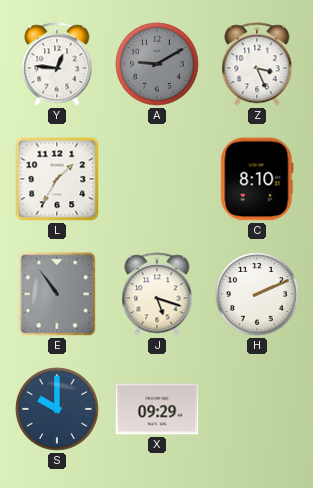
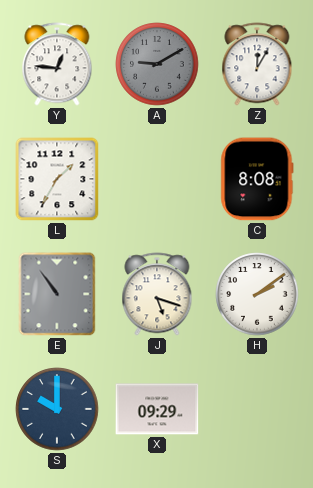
Z: 3:26 -> 12:05
C: 8:10 -> 8:08
H: 2:11 -> 2:09
